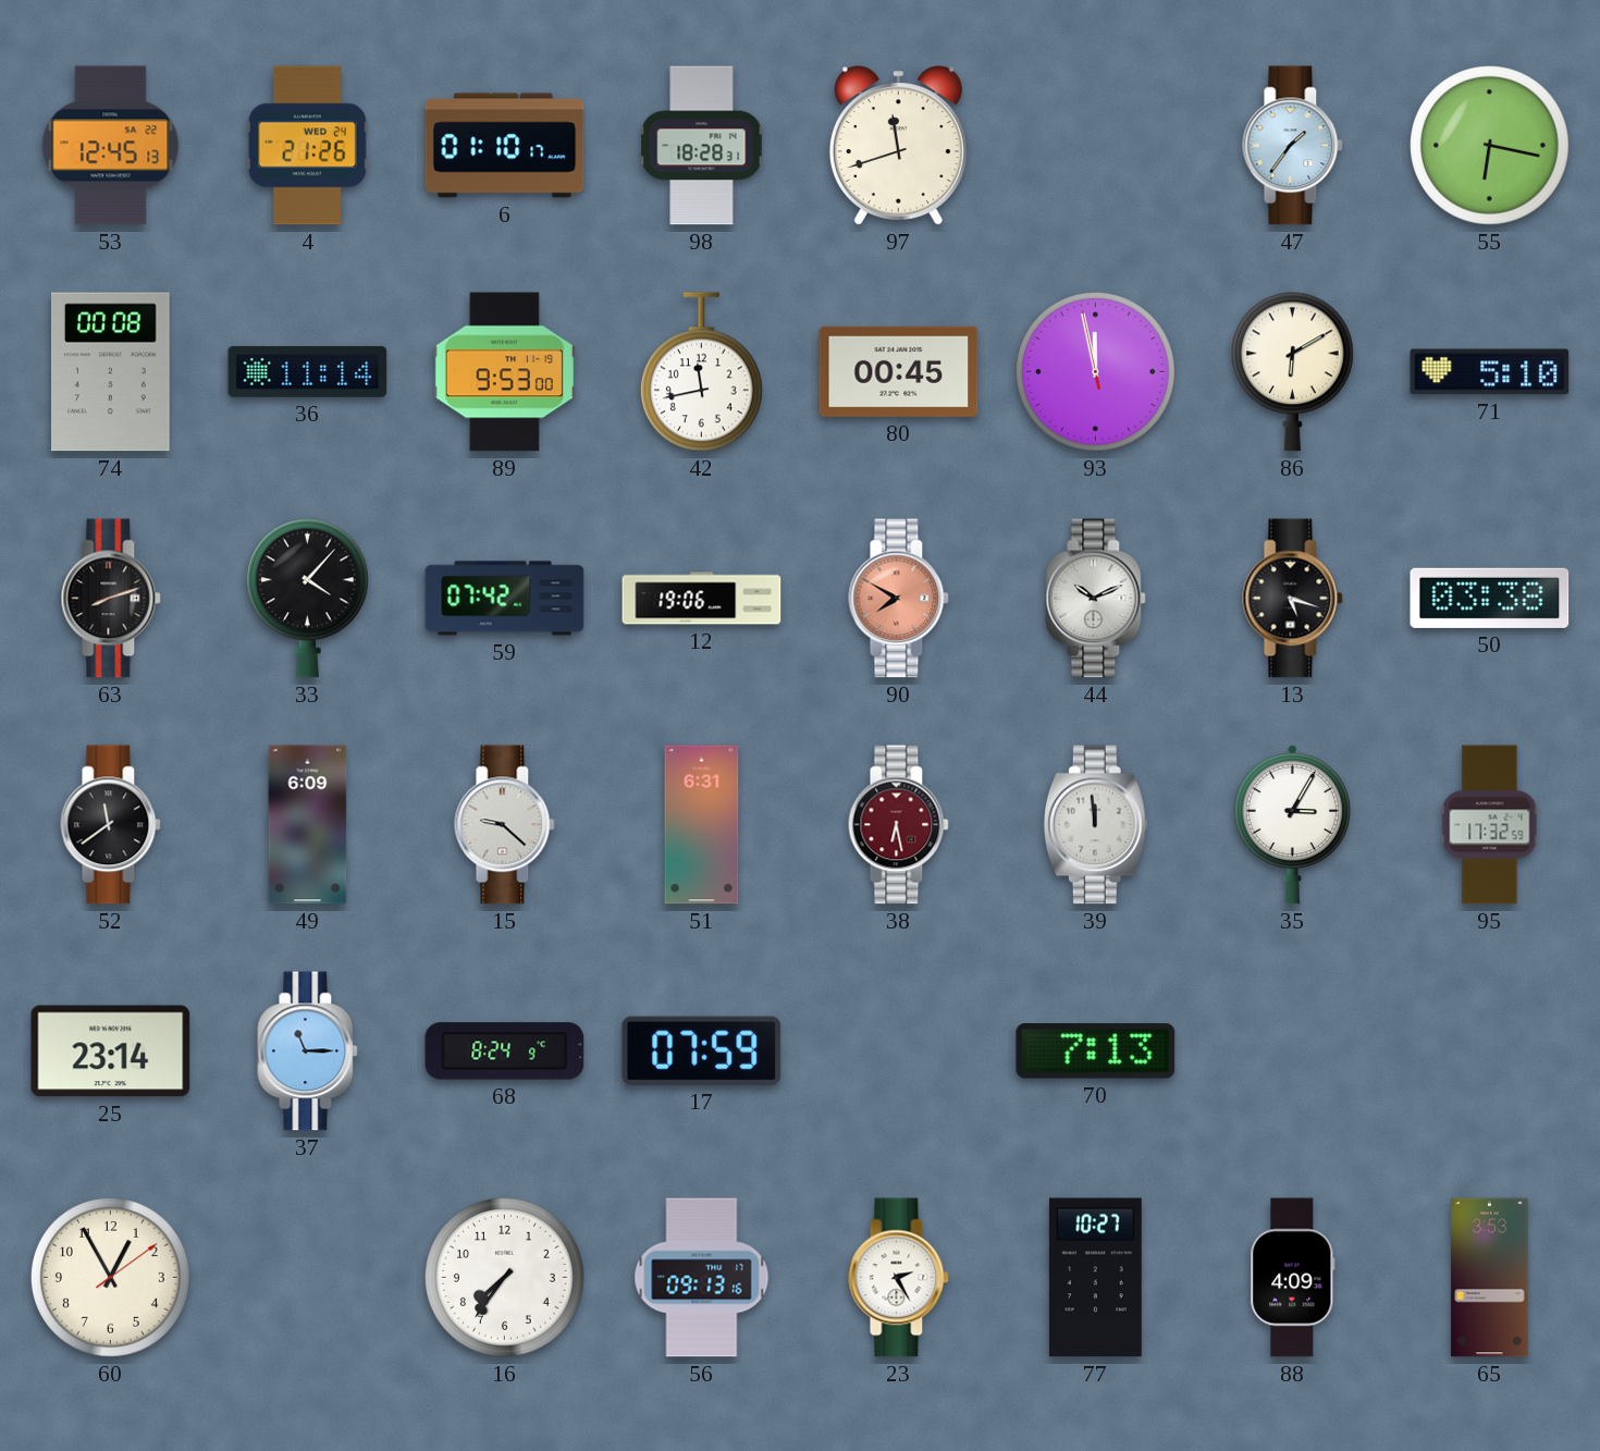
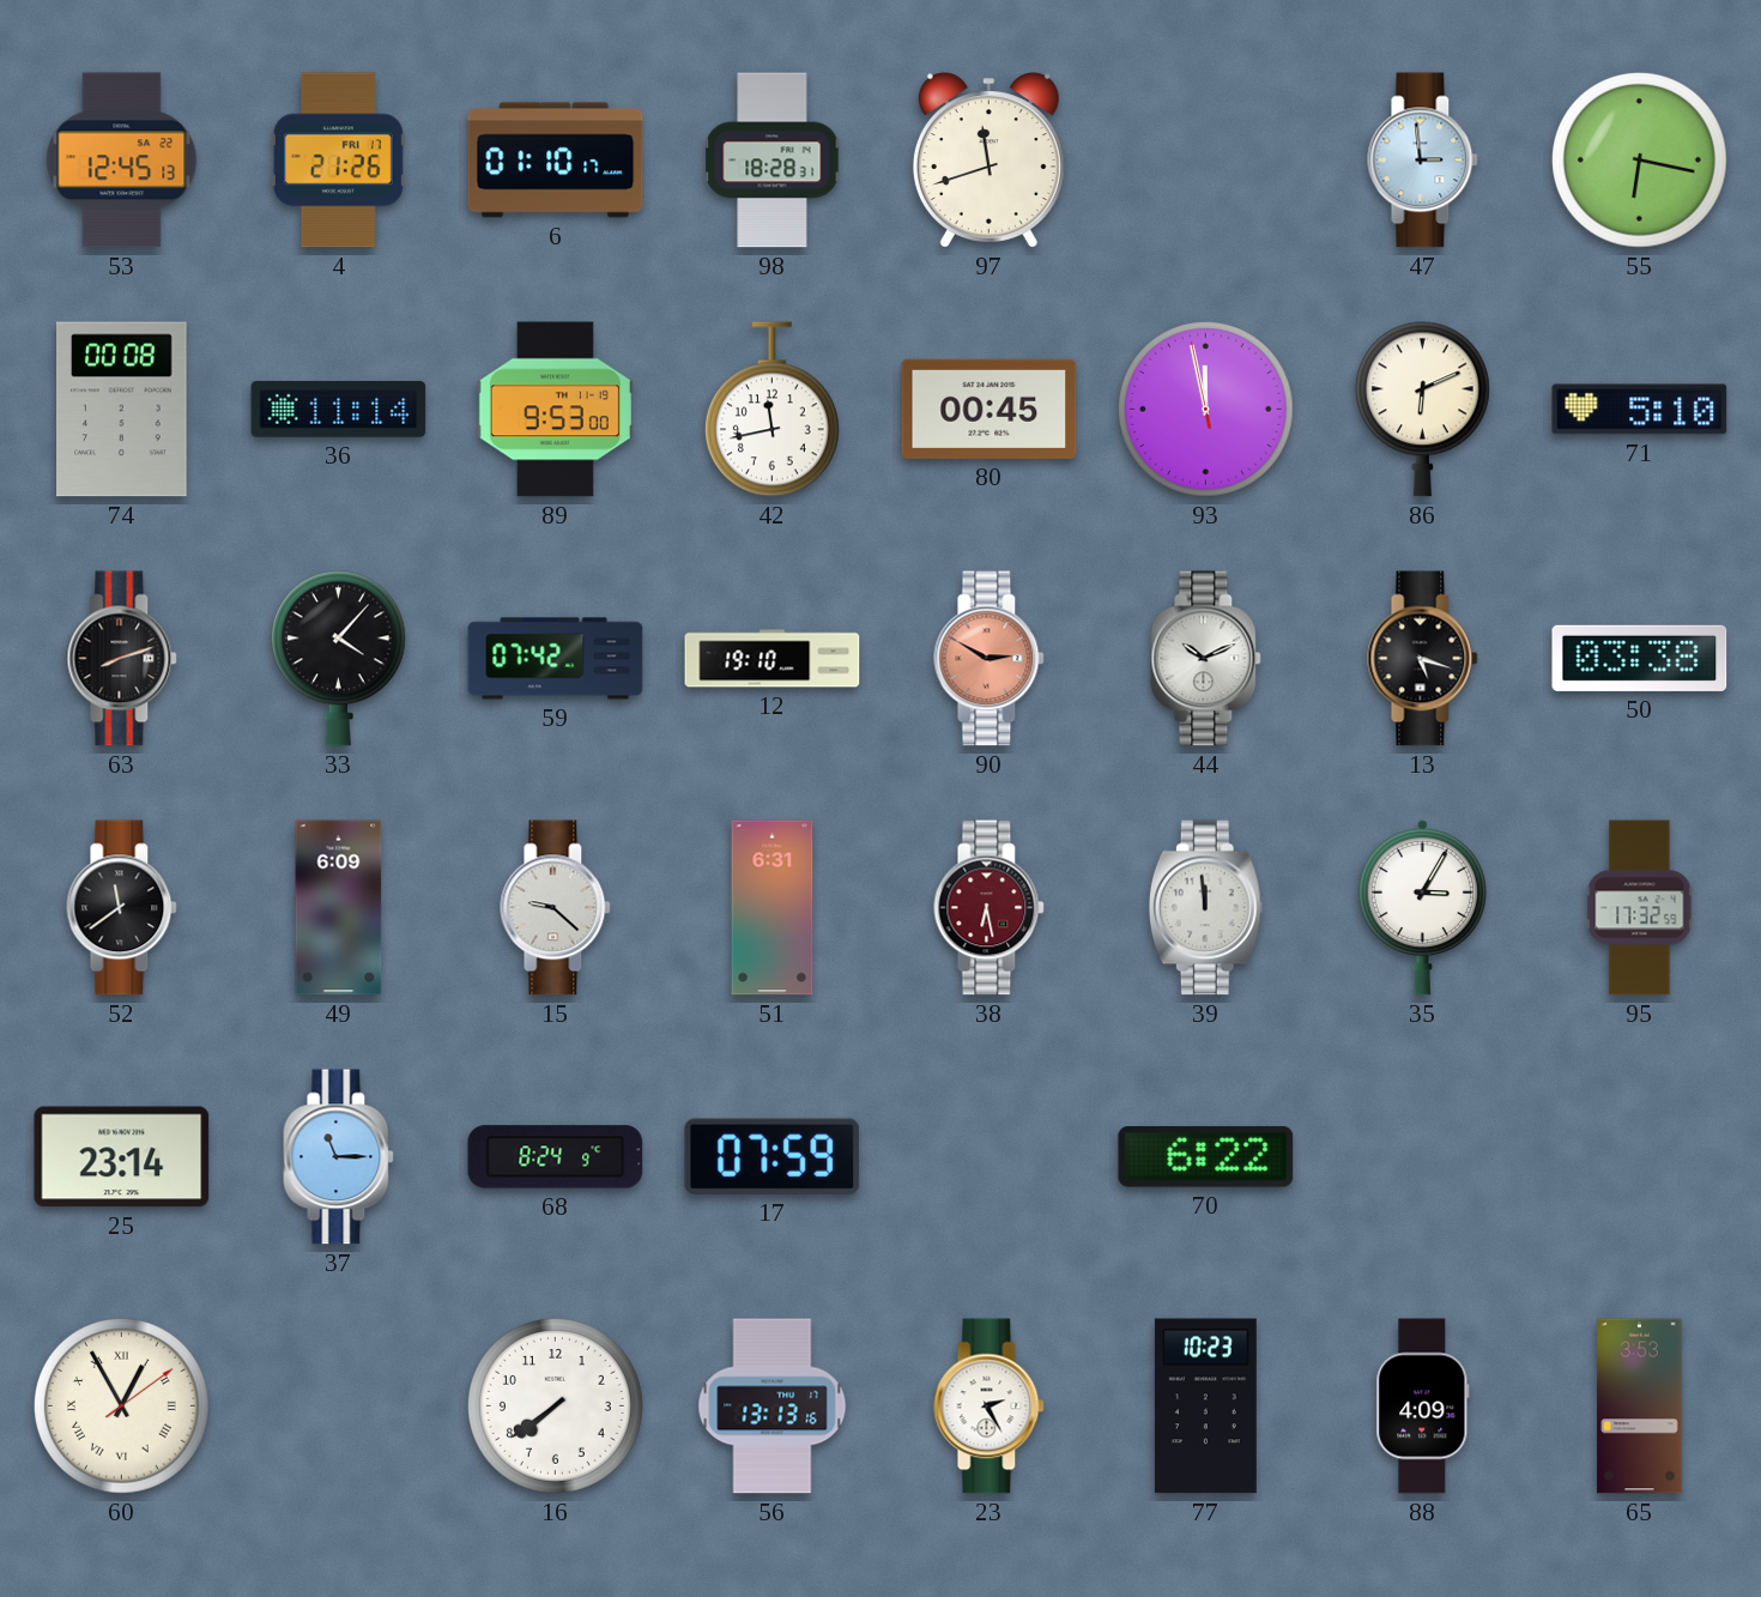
4 date: WED 24 -> FRI 17
47: 1:36 -> 2:59
86: 6:10 -> 6:11
12: 19:06 -> 19:10
90: 7:50 -> 2:50
70: 7:13 -> 6:22
60 numerals: Arabic -> Roman
16: 7:36 -> 7:39
56: 09:13 -> 13:13
77: 10:27 -> 10:23
